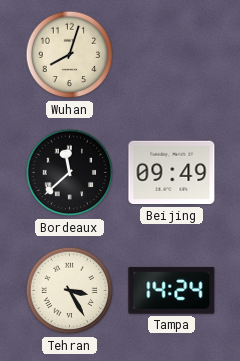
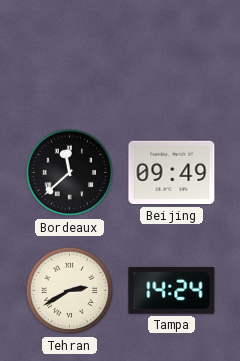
Wuhan: 8:03 -> none
Tehran: 3:25 -> 2:40
